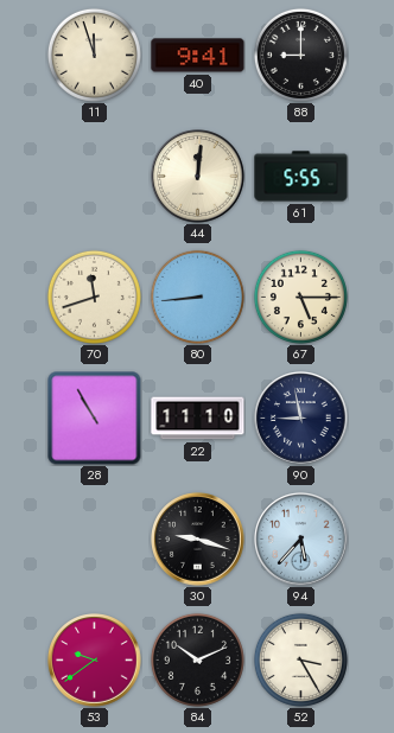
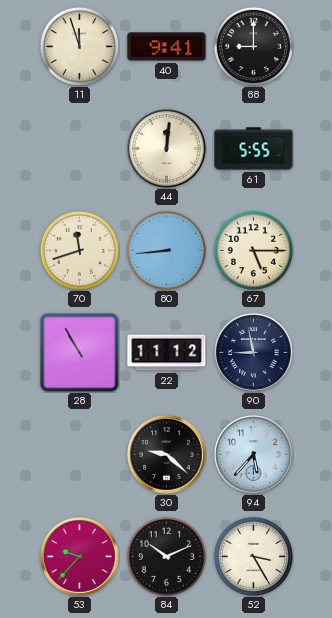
22: 11:10 -> 11:12
30: 9:18 -> 9:22
53: 9:39 -> 9:37
